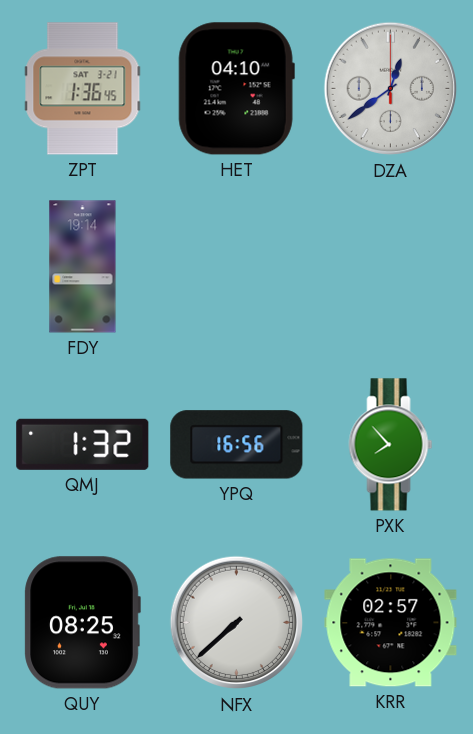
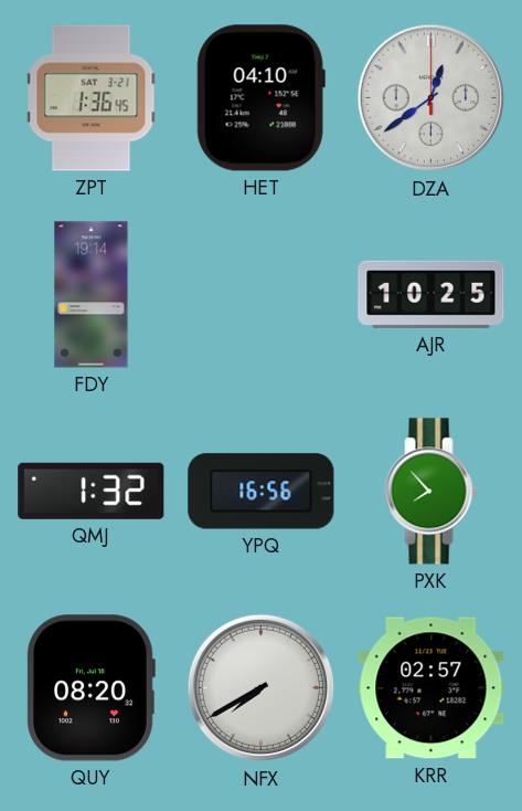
AJR: none -> 10:25
QUY: 08:25 -> 08:20
NFX: 7:38 -> 7:40
